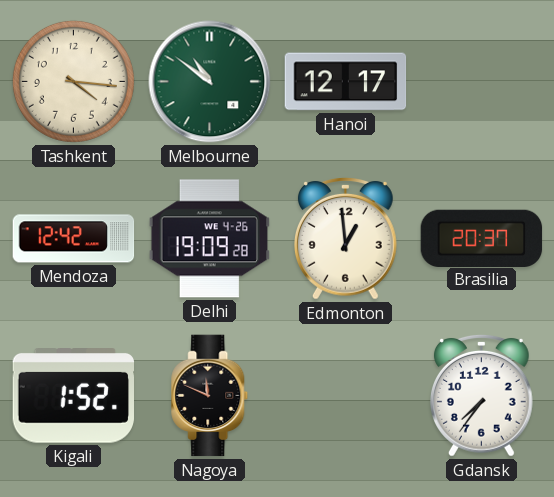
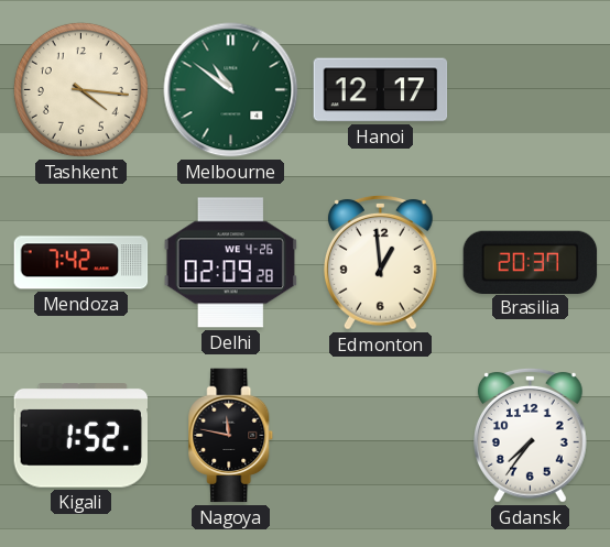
Mendoza: 12:42 -> 7:42
Delhi: 19:09 -> 02:09
Nagoya: 11:49 -> 11:47
